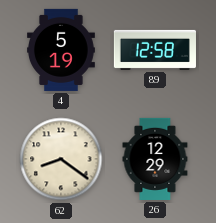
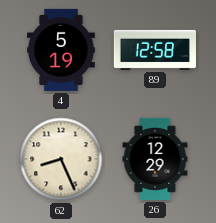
62: 8:21 -> 8:26
